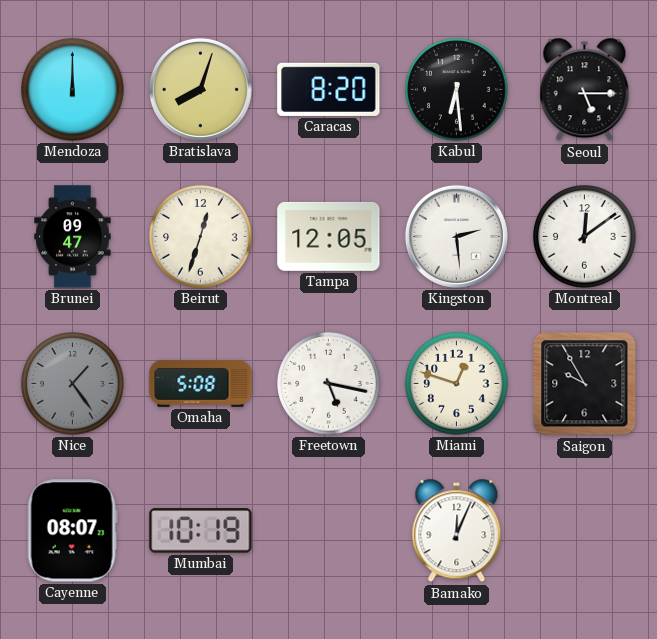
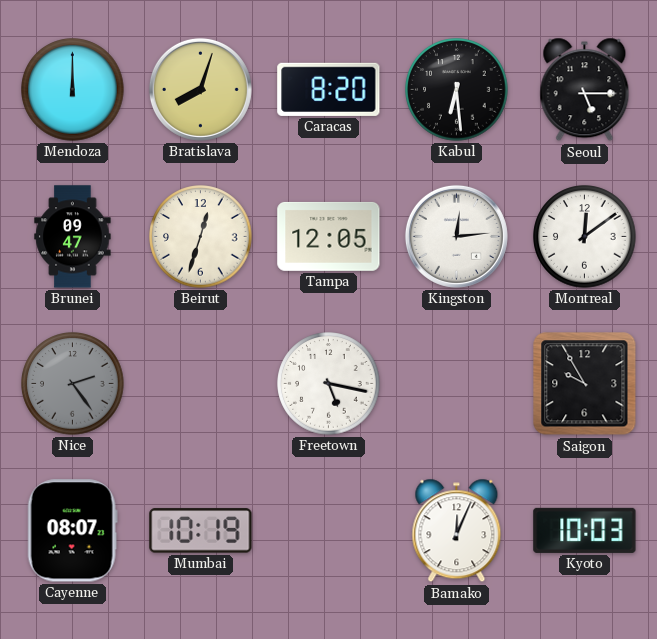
Kingston: 2:29 -> 12:14
Nice: 1:24 -> 2:24
Omaha: 5:08 -> none
Miami: 12:48 -> none
Kyoto: none -> 10:03
